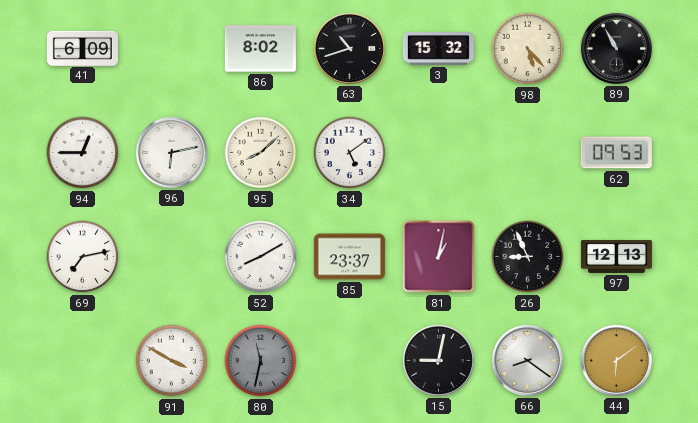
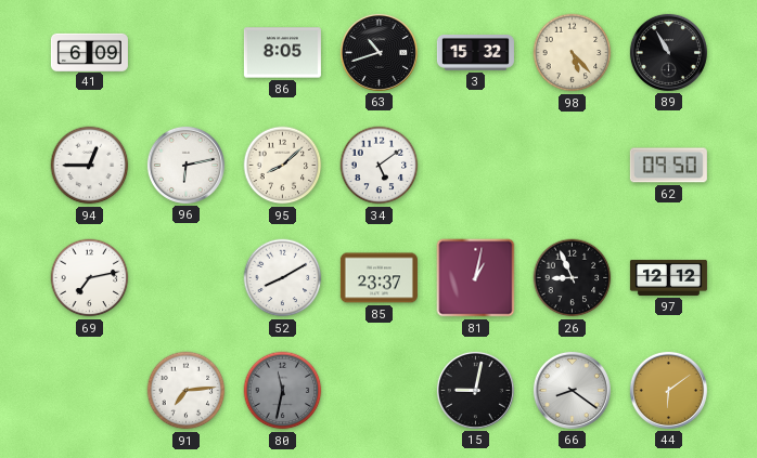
86: 8:02 -> 8:05
62: 09:53 -> 09:50
97: 12:13 -> 12:12
91: 3:50 -> 7:14
